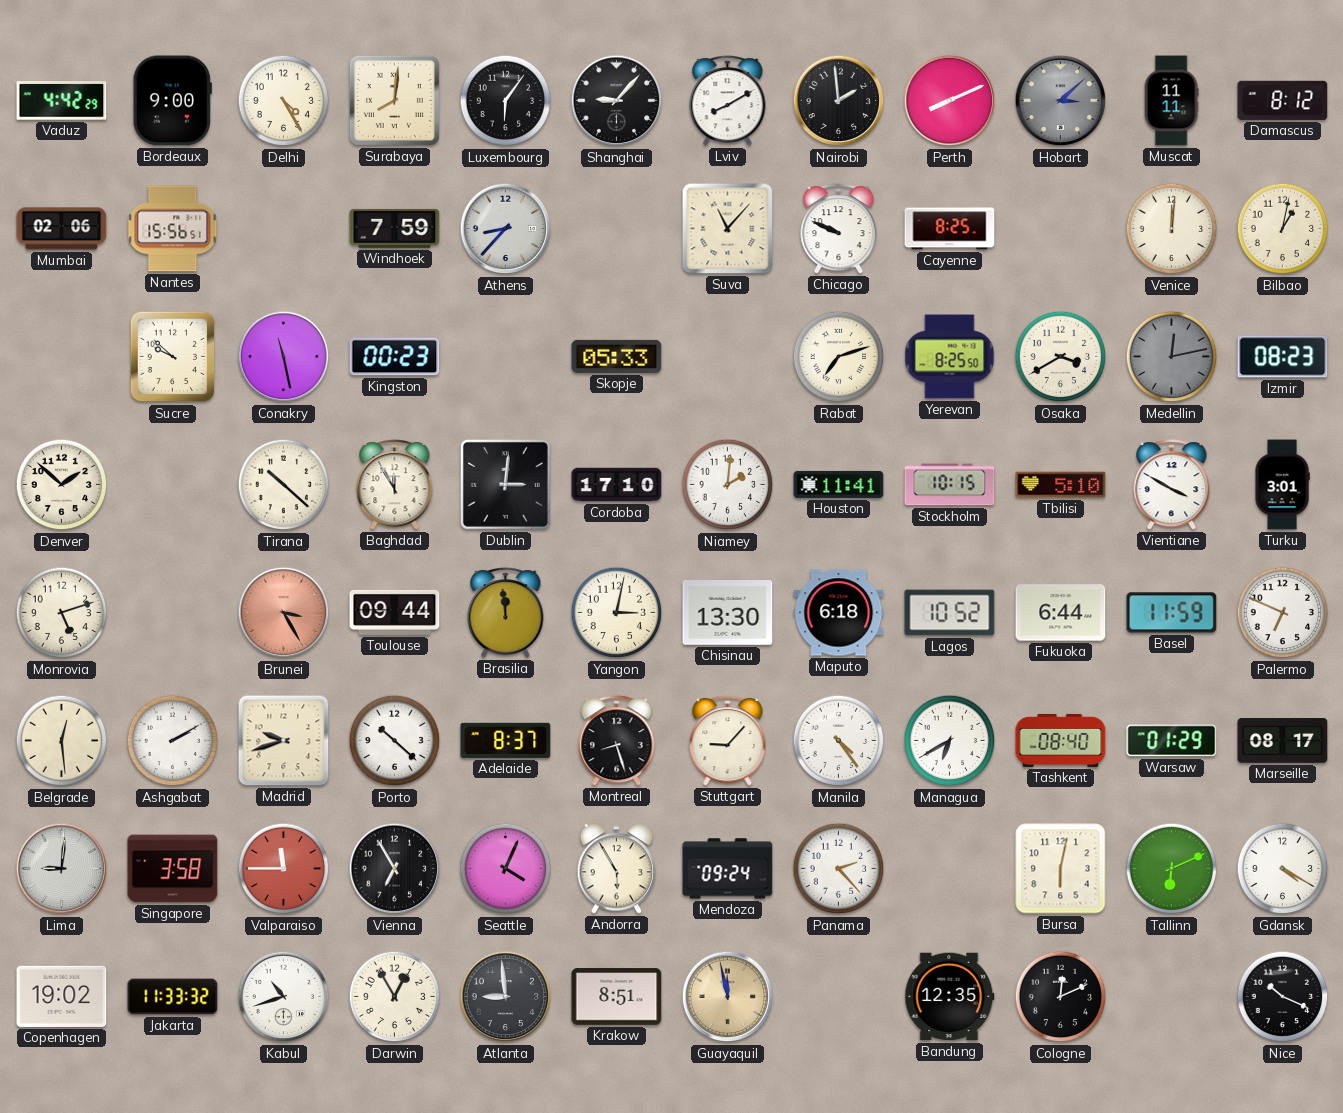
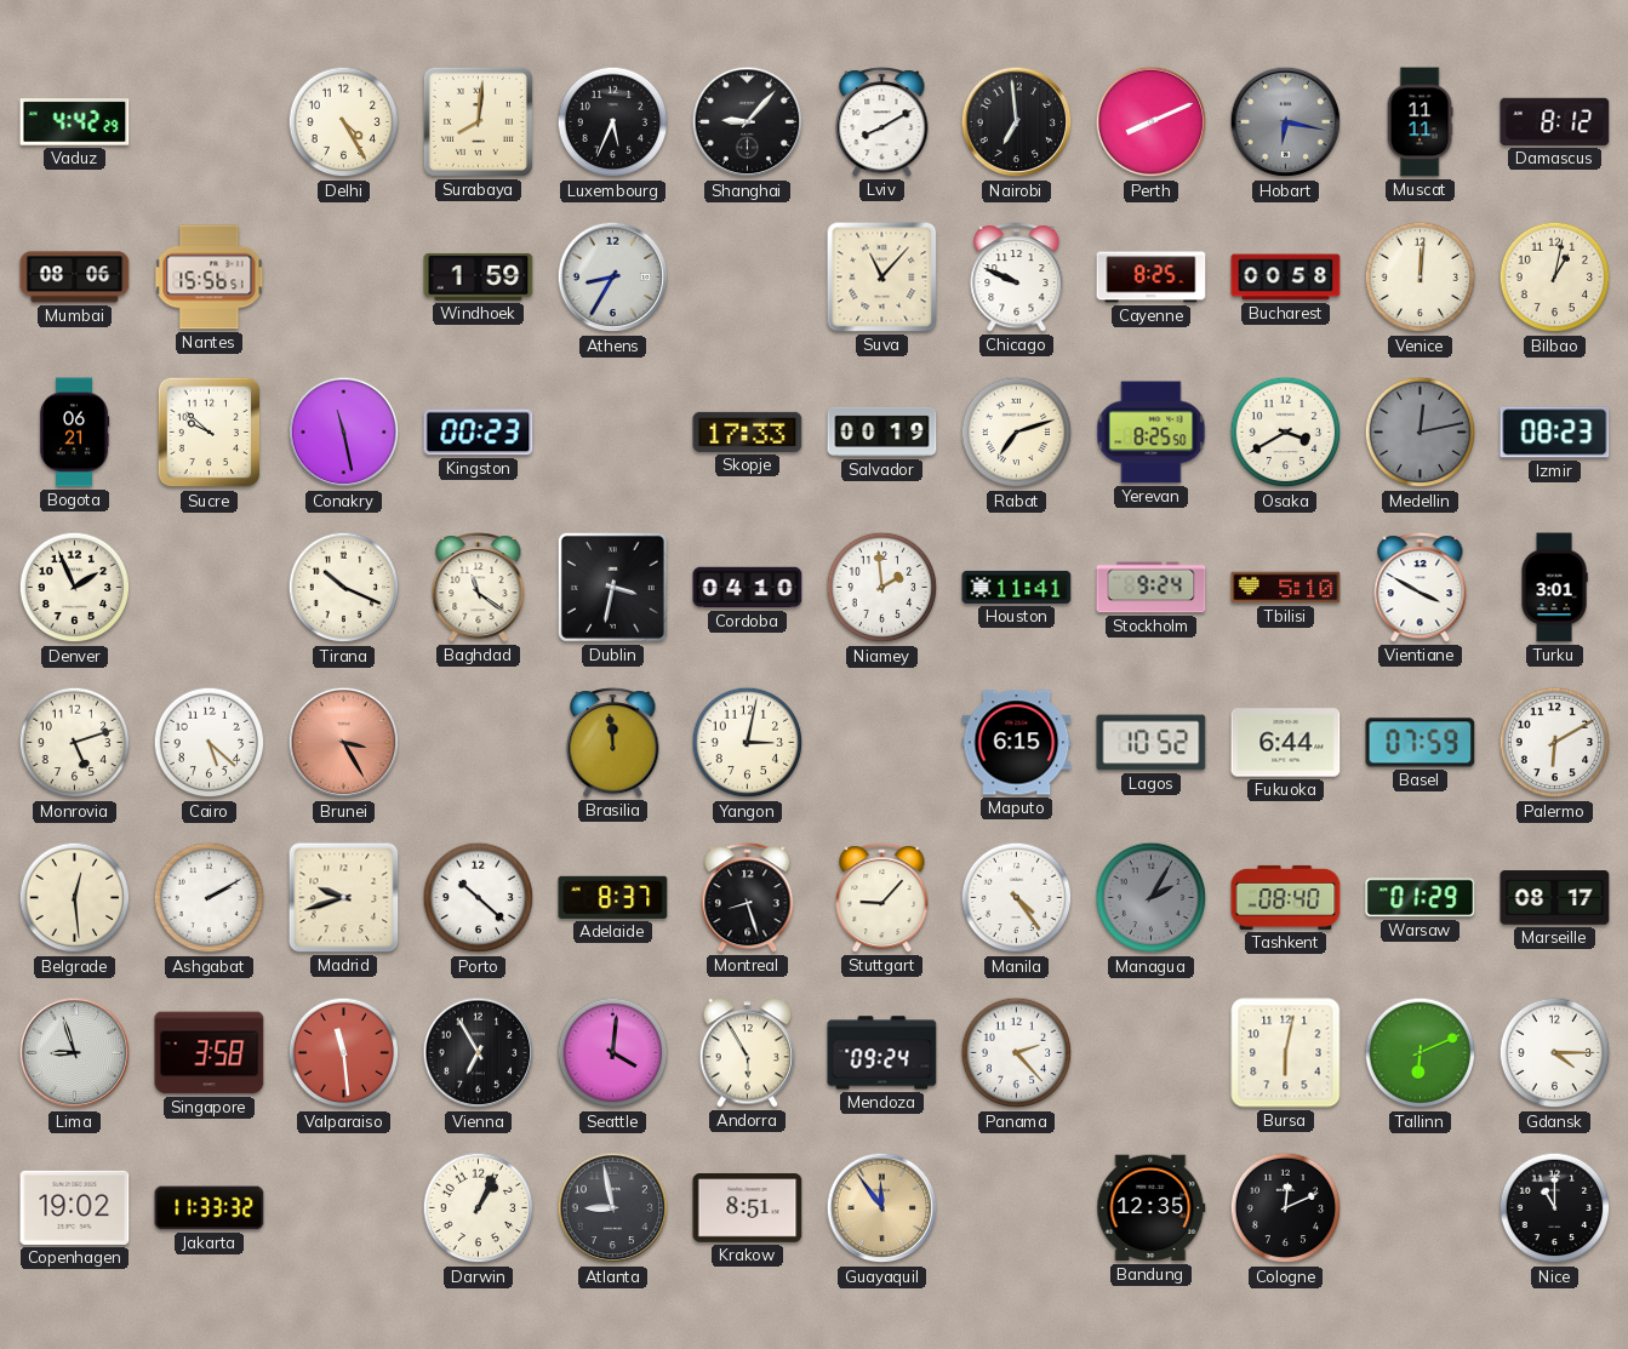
Bordeaux: 9:00 -> none
Luxembourg: 6:06 -> 5:34
Nairobi: 1:59 -> 6:59
Hobart: 3:08 -> 6:17
Mumbai: 02:06 -> 08:06
Windhoek: 7:59 -> 1:59
Athens: 8:37 -> 8:35
Bucharest: none -> 00:58
Bogota: none -> 06:21
Skopje: 05:33 -> 17:33
Salvador: none -> 00:19
Denver: 1:52 -> 1:56
Tirana: 10:22 -> 10:19
Baghdad: 11:55 -> 11:21
Dublin: 3:01 -> 3:32
Cordoba: 17:10 -> 04:10
Niamey: 2:01 -> 1:59
Stockholm: 10:15 -> 9:24
Cairo: none -> 5:22
Toulouse: 09:44 -> none
Chisinau: 13:30 -> none
Maputo: 6:18 -> 6:15
Basel: 11:59 -> 07:59
Palermo: 6:49 -> 6:10
Managua: 6:40 -> 2:05
Managua dial: white -> grey
Lima: 9:01 -> 8:57
Valparaiso: 11:45 -> 11:29
Seattle: 4:04 -> 4:01
Gdansk: 4:20 -> 4:15
Kabul: 10:42 -> none
Darwin: 12:55 -> 1:04
Atlanta: 8:59 -> 8:58
Guayaquil: 11:58 -> 11:54
Nice: 10:19 -> 11:00
